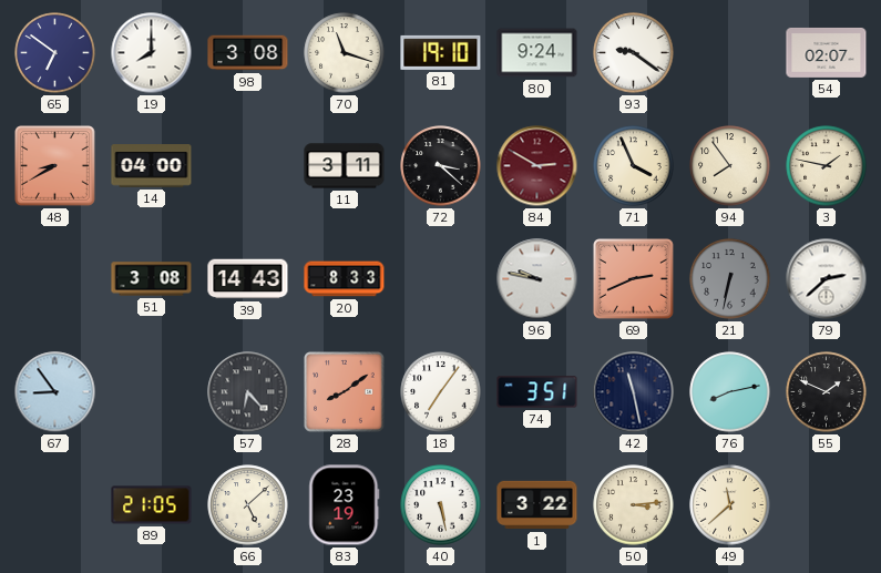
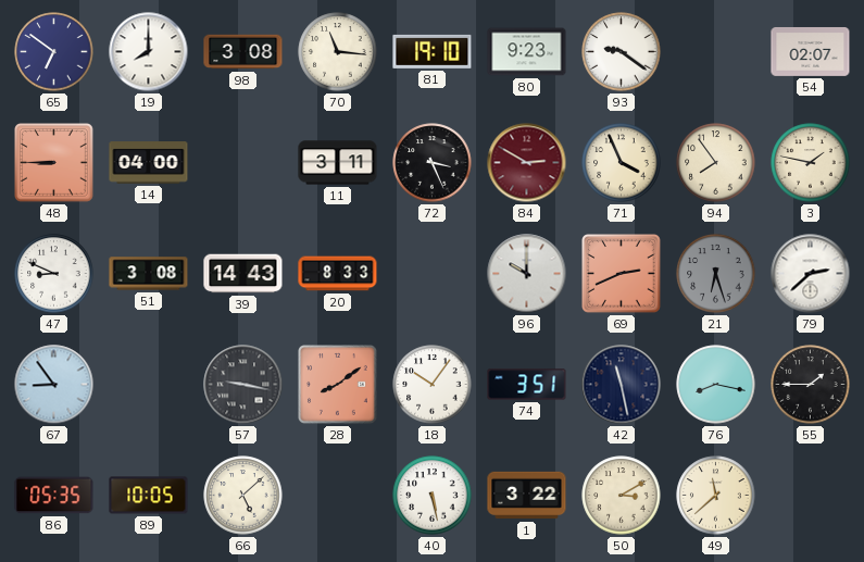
70: 11:18 -> 11:16
80: 9:24 -> 9:23
48: 8:40 -> 8:45
72: 3:22 -> 3:26
47: none -> 8:49
96: 9:47 -> 10:00
21: 6:32 -> 6:27
57: 6:23 -> 9:17
18: 7:06 -> 10:06
76: 8:13 -> 8:17
55: 1:49 -> 1:45
86: none -> 05:35
89: 21:05 -> 10:05
83: 23:19 -> none
50: 3:14 -> 3:10
